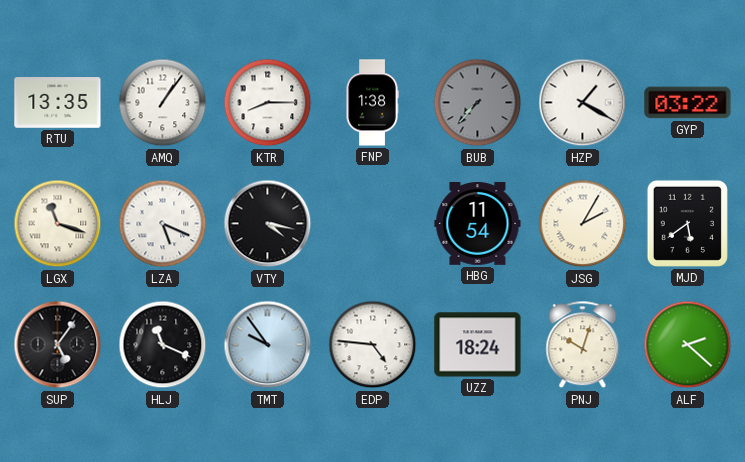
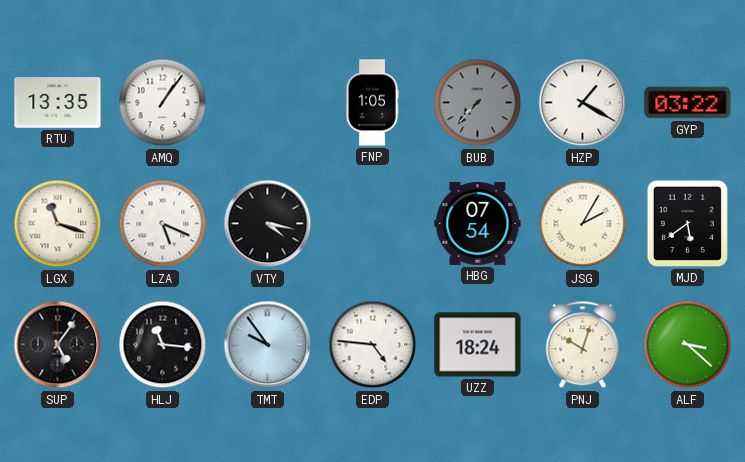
KTR: 8:15 -> none
FNP: 1:38 -> 1:05
HBG: 11:54 -> 07:54
HLJ: 11:19 -> 11:16
ALF: 2:22 -> 3:22
